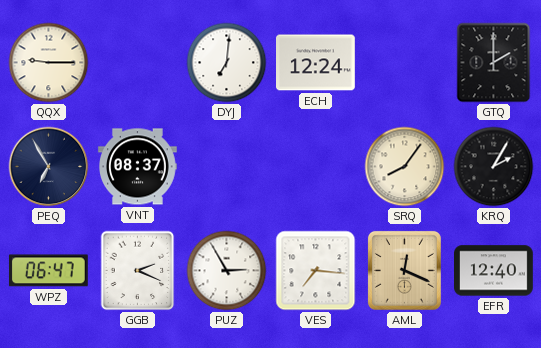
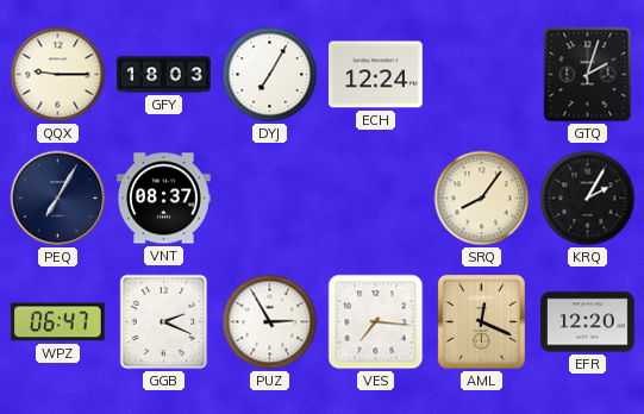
GFY: none -> 18:03
DYJ: 7:01 -> 7:05
GTQ: 2:00 -> 2:03
PEQ: 6:55 -> 7:05
EFR: 12:40 -> 12:20
